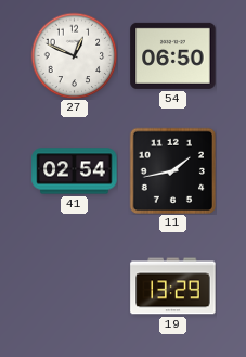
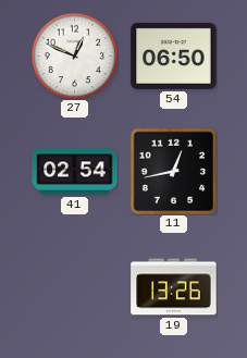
11: 1:43 -> 12:43
19: 13:29 -> 13:26
